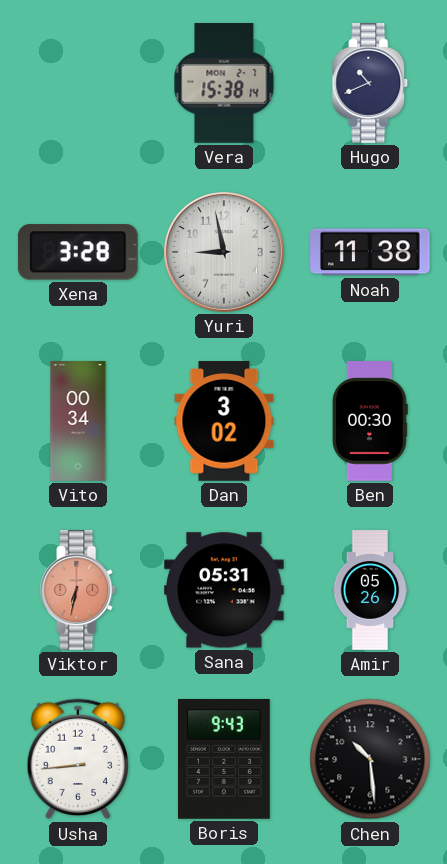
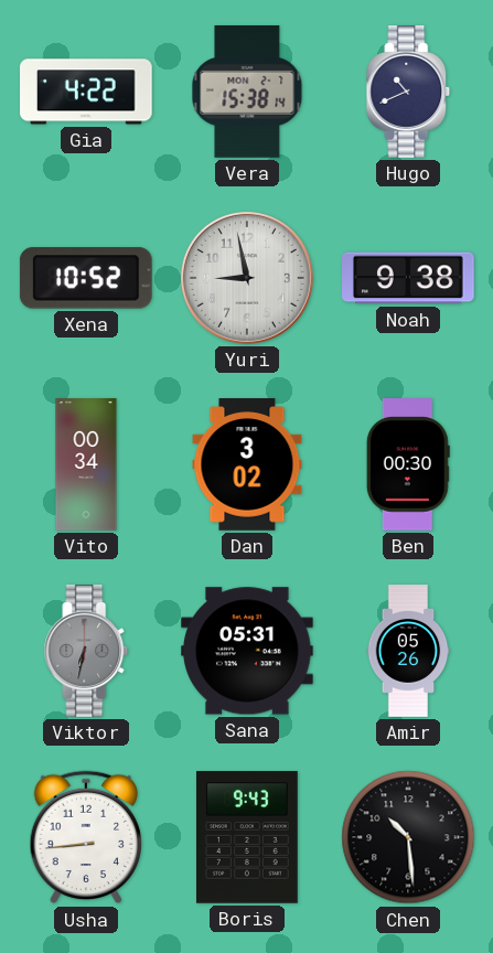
Gia: none -> 4:22
Xena: 3:28 -> 10:52
Noah: 11:38 -> 9:38
Viktor dial: salmon -> grey
